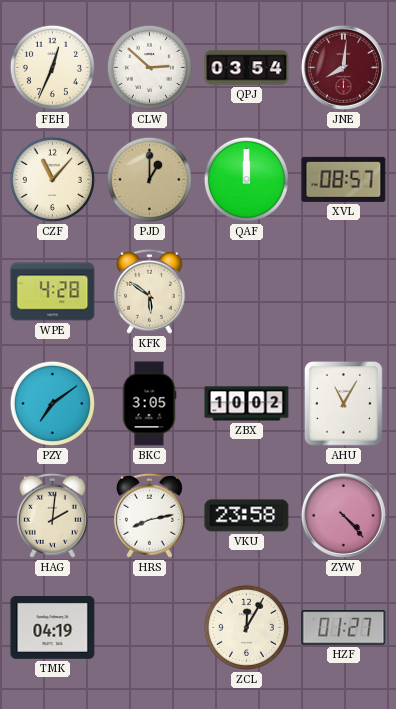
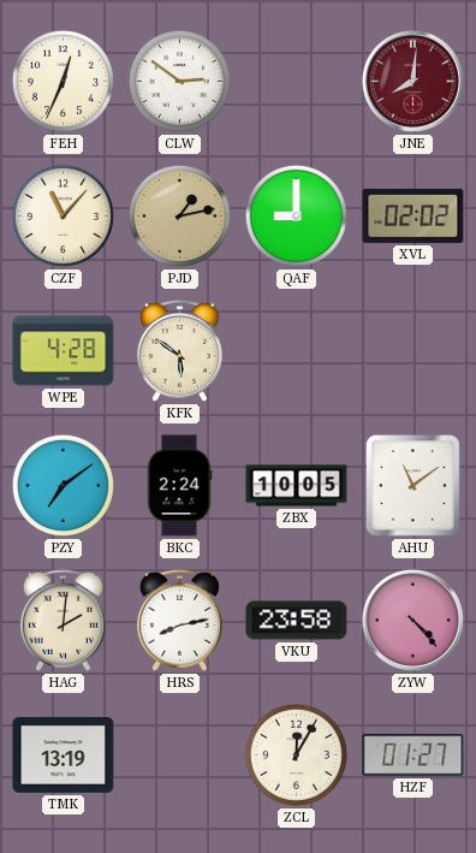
CLW: 2:52 -> 2:51
QPJ: 03:54 -> none
PJD: 1:00 -> 1:13
QAF: 12:00 -> 9:00
XVL: 08:57 -> 02:02
BKC: 3:05 -> 2:24
ZBX: 10:02 -> 10:05
AHU: 11:05 -> 11:09
TMK: 04:19 -> 13:19
